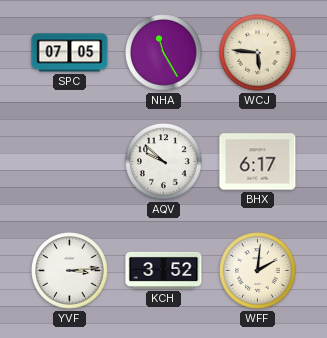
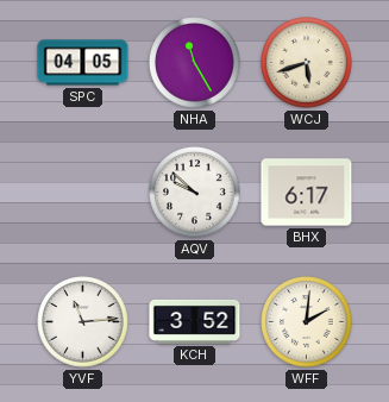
SPC: 07:05 -> 04:05
WCJ: 5:46 -> 5:42
YVF: 3:14 -> 11:14
